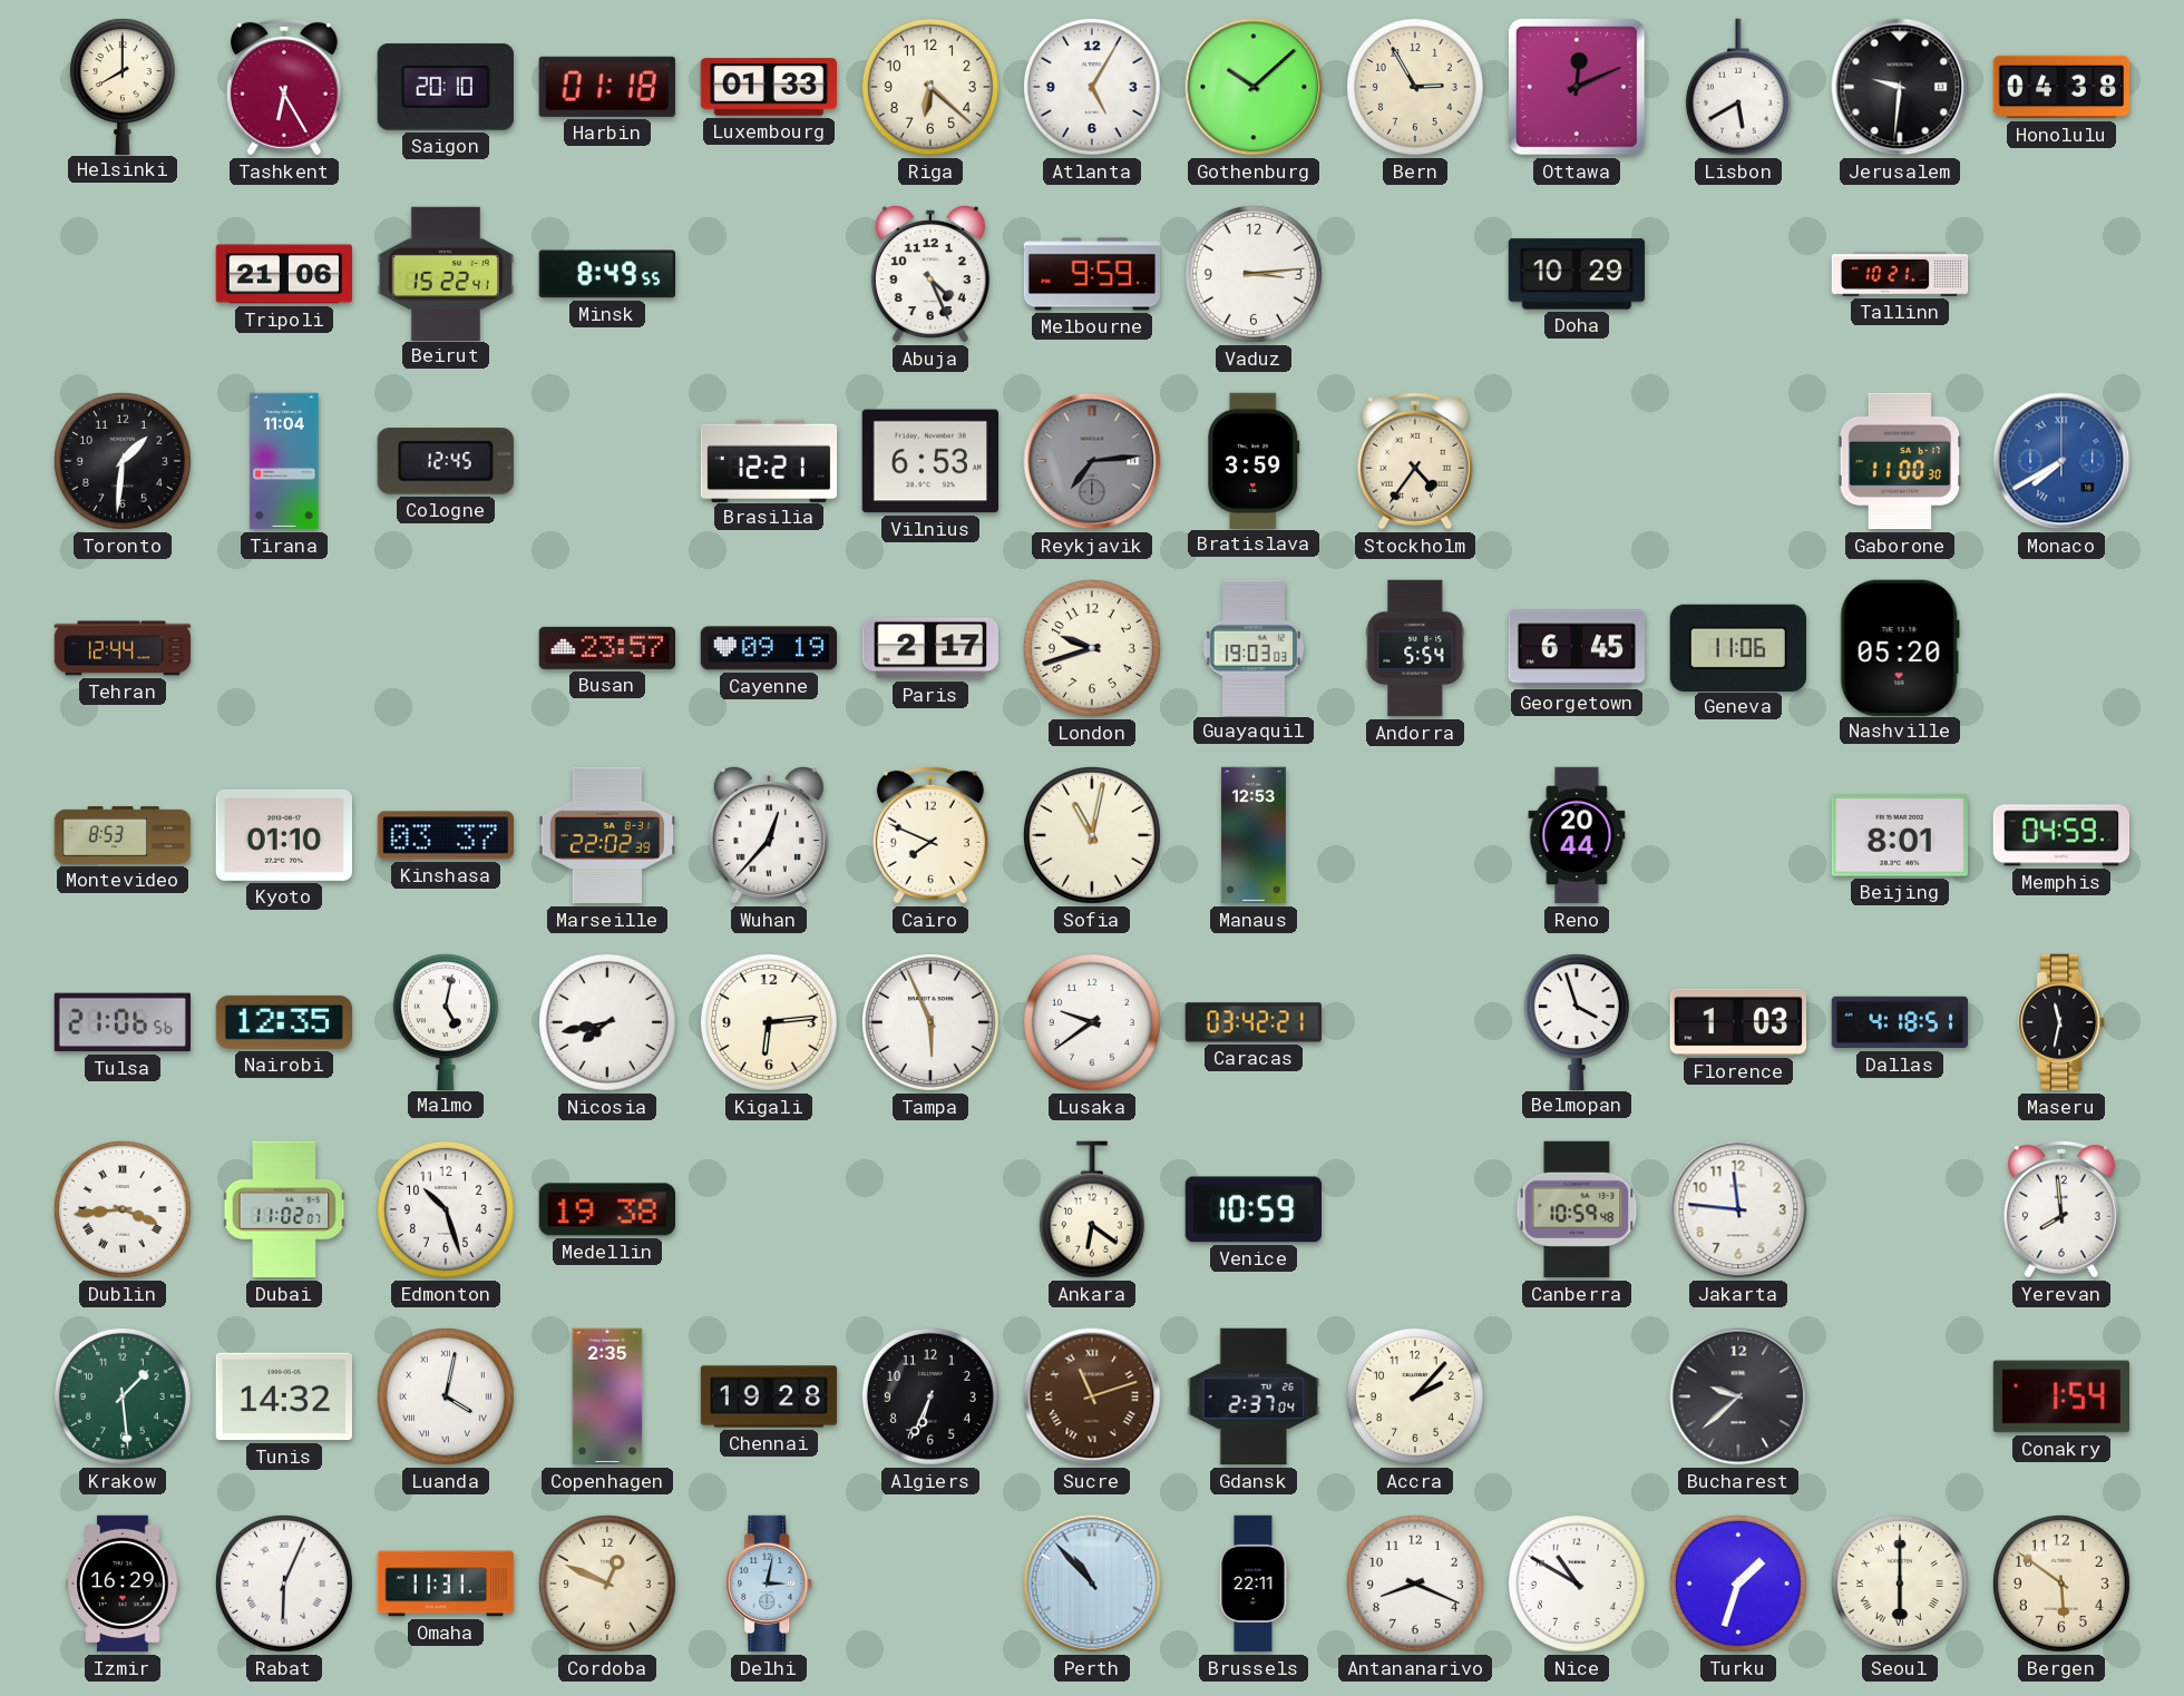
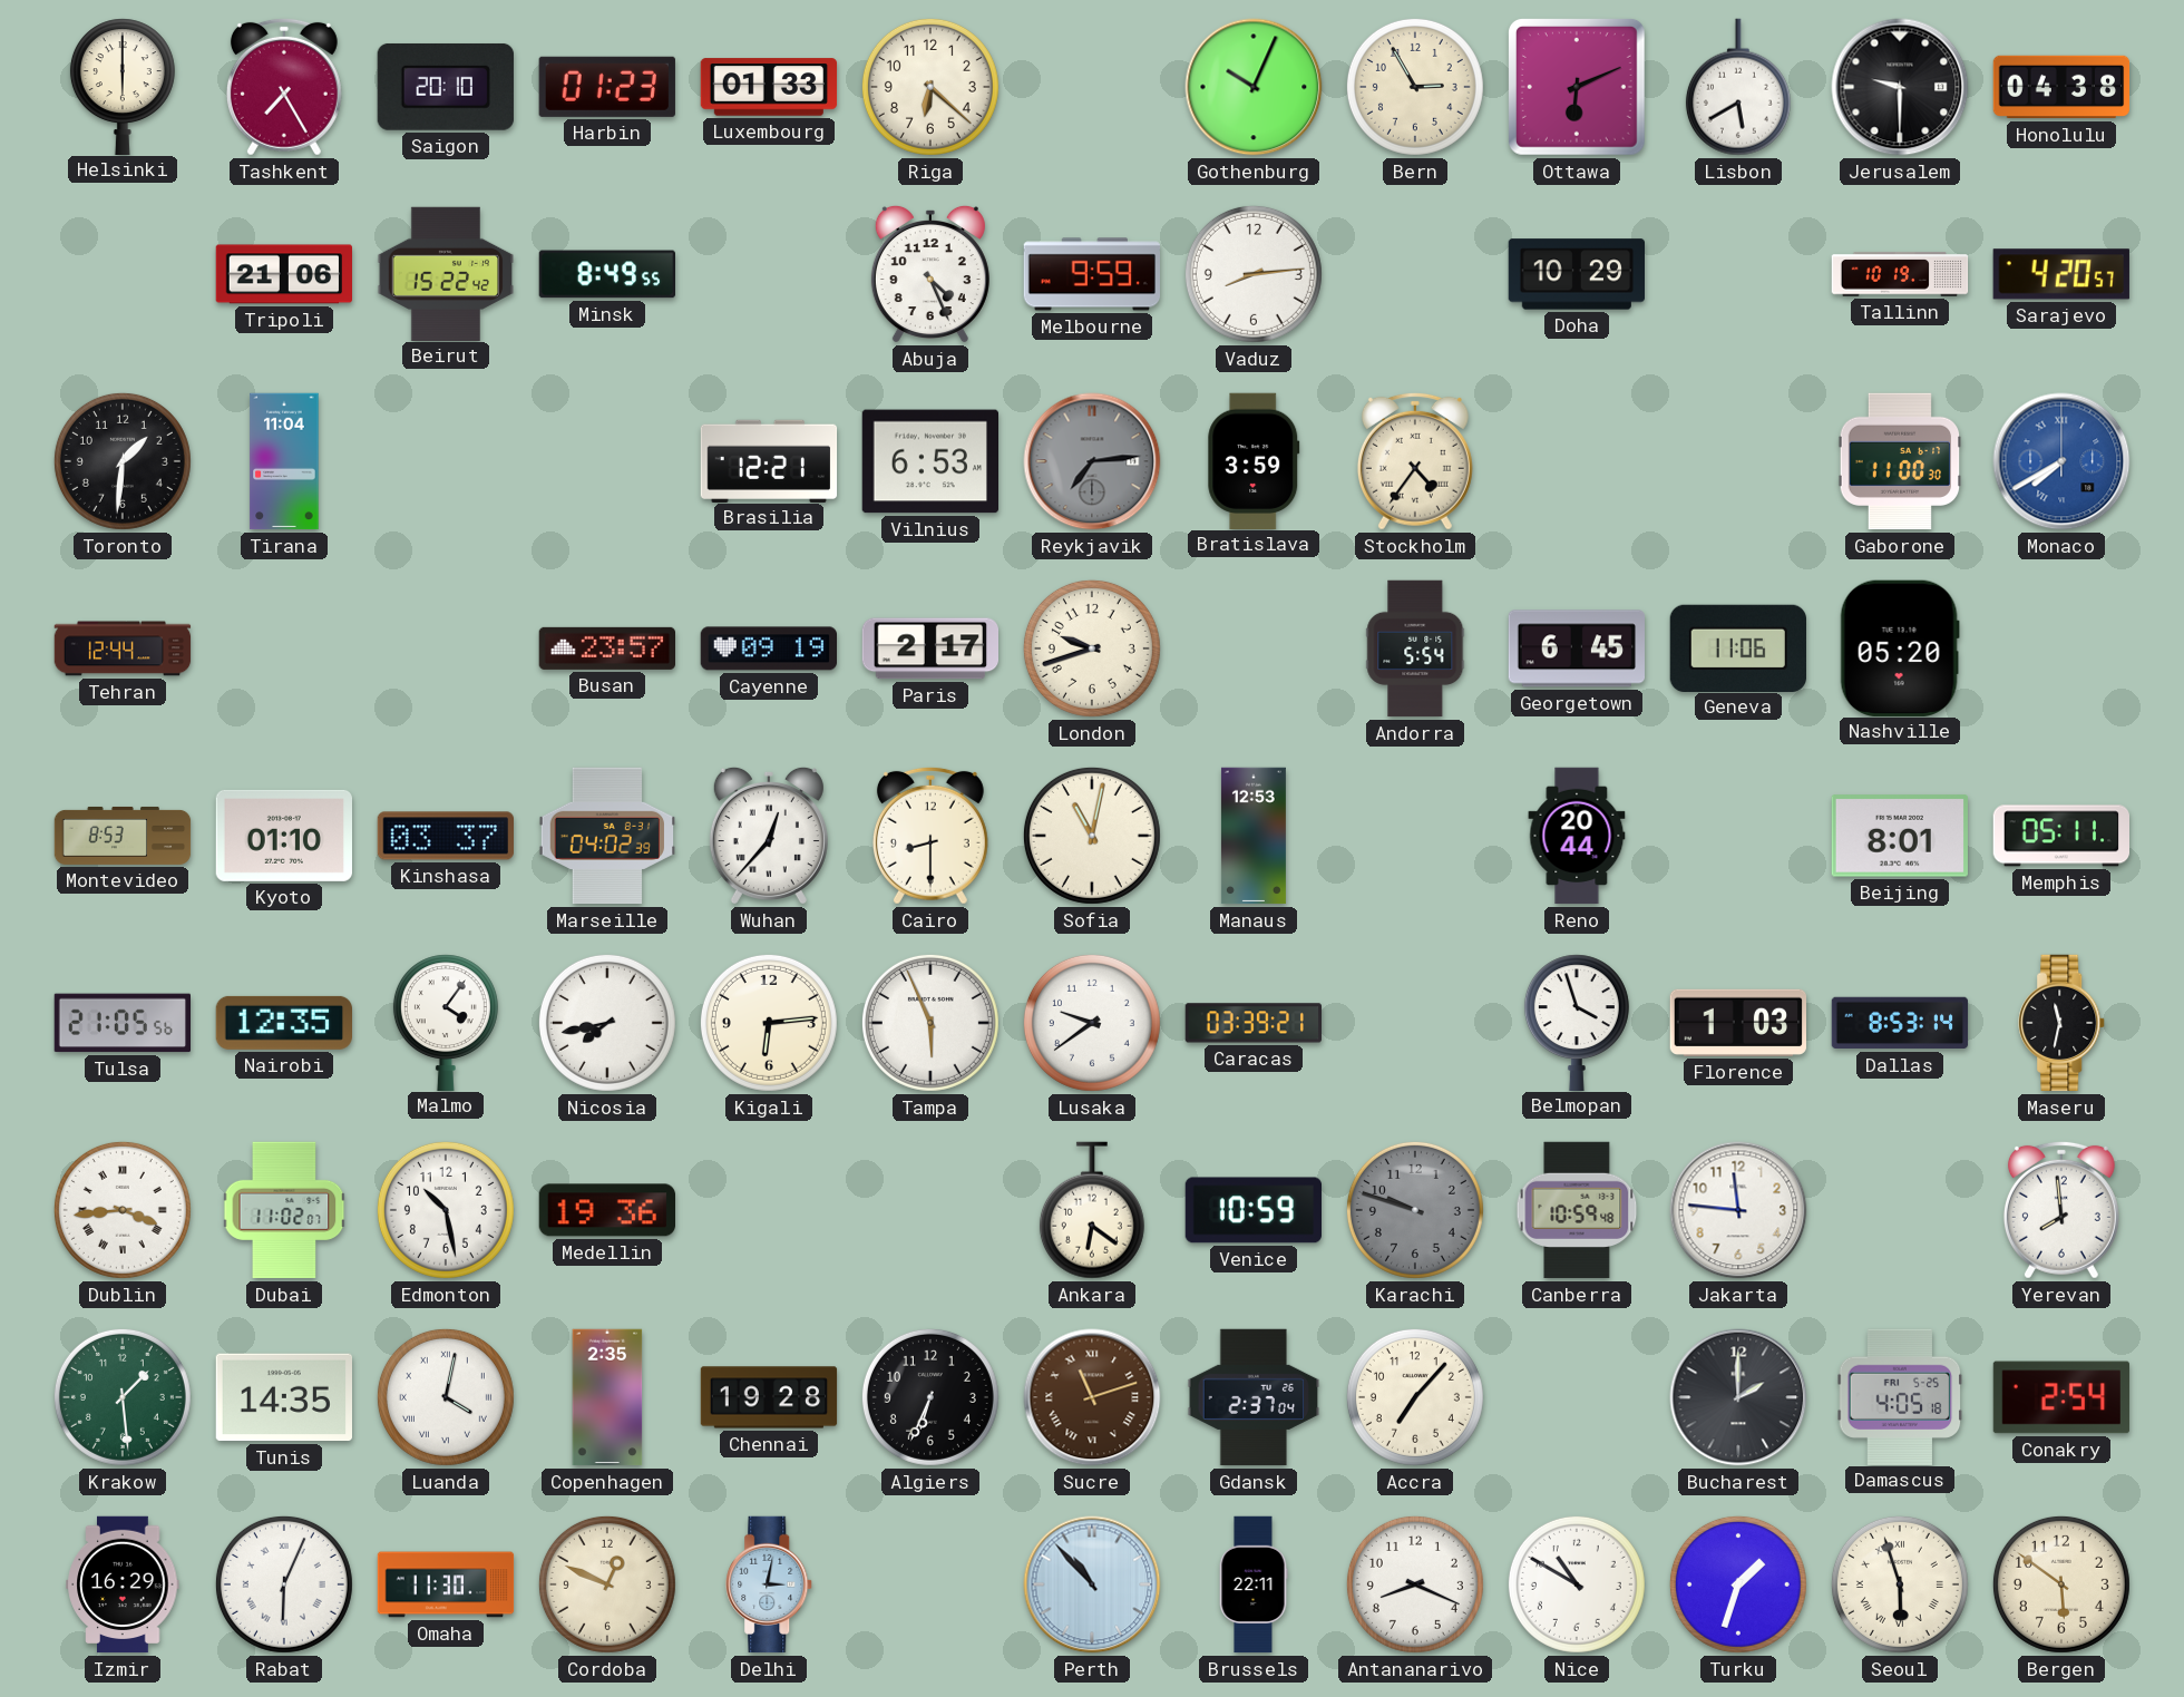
Helsinki: 8:00 -> 6:00
Tashkent: 6:25 -> 7:25
Harbin: 01:18 -> 01:23
Atlanta: 5:05 -> none
Gothenburg: 10:08 -> 10:04
Ottawa: 12:11 -> 6:11
Jerusalem: 9:31 -> 9:30
Beirut: 15:22:41 -> 15:22:42
Vaduz: 3:14 -> 8:14
Tallinn: 10:21 -> 10:19
Sarajevo: none -> 4:20
Cologne: 12:45 -> none
Guayaquil: 19:03 -> none
Marseille: 22:02 -> 04:02
Cairo: 7:49 -> 8:30
Memphis: 04:59 -> 05:11
Tulsa: 21:06 -> 21:05
Malmo: 5:02 -> 4:06
Caracas: 03:42 -> 03:39
Dallas: 4:18 -> 8:53
Edmonton: 10:27 -> 10:28
Medellin: 19:38 -> 19:36
Karachi: none -> 9:48
Tunis: 14:32 -> 14:35
Accra: 2:07 -> 7:07
Bucharest: 9:38 -> 2:00
Damascus: none -> 4:05
Conakry: 1:54 -> 2:54
Omaha: 11:31 -> 11:30
Seoul: 6:00 -> 5:57
